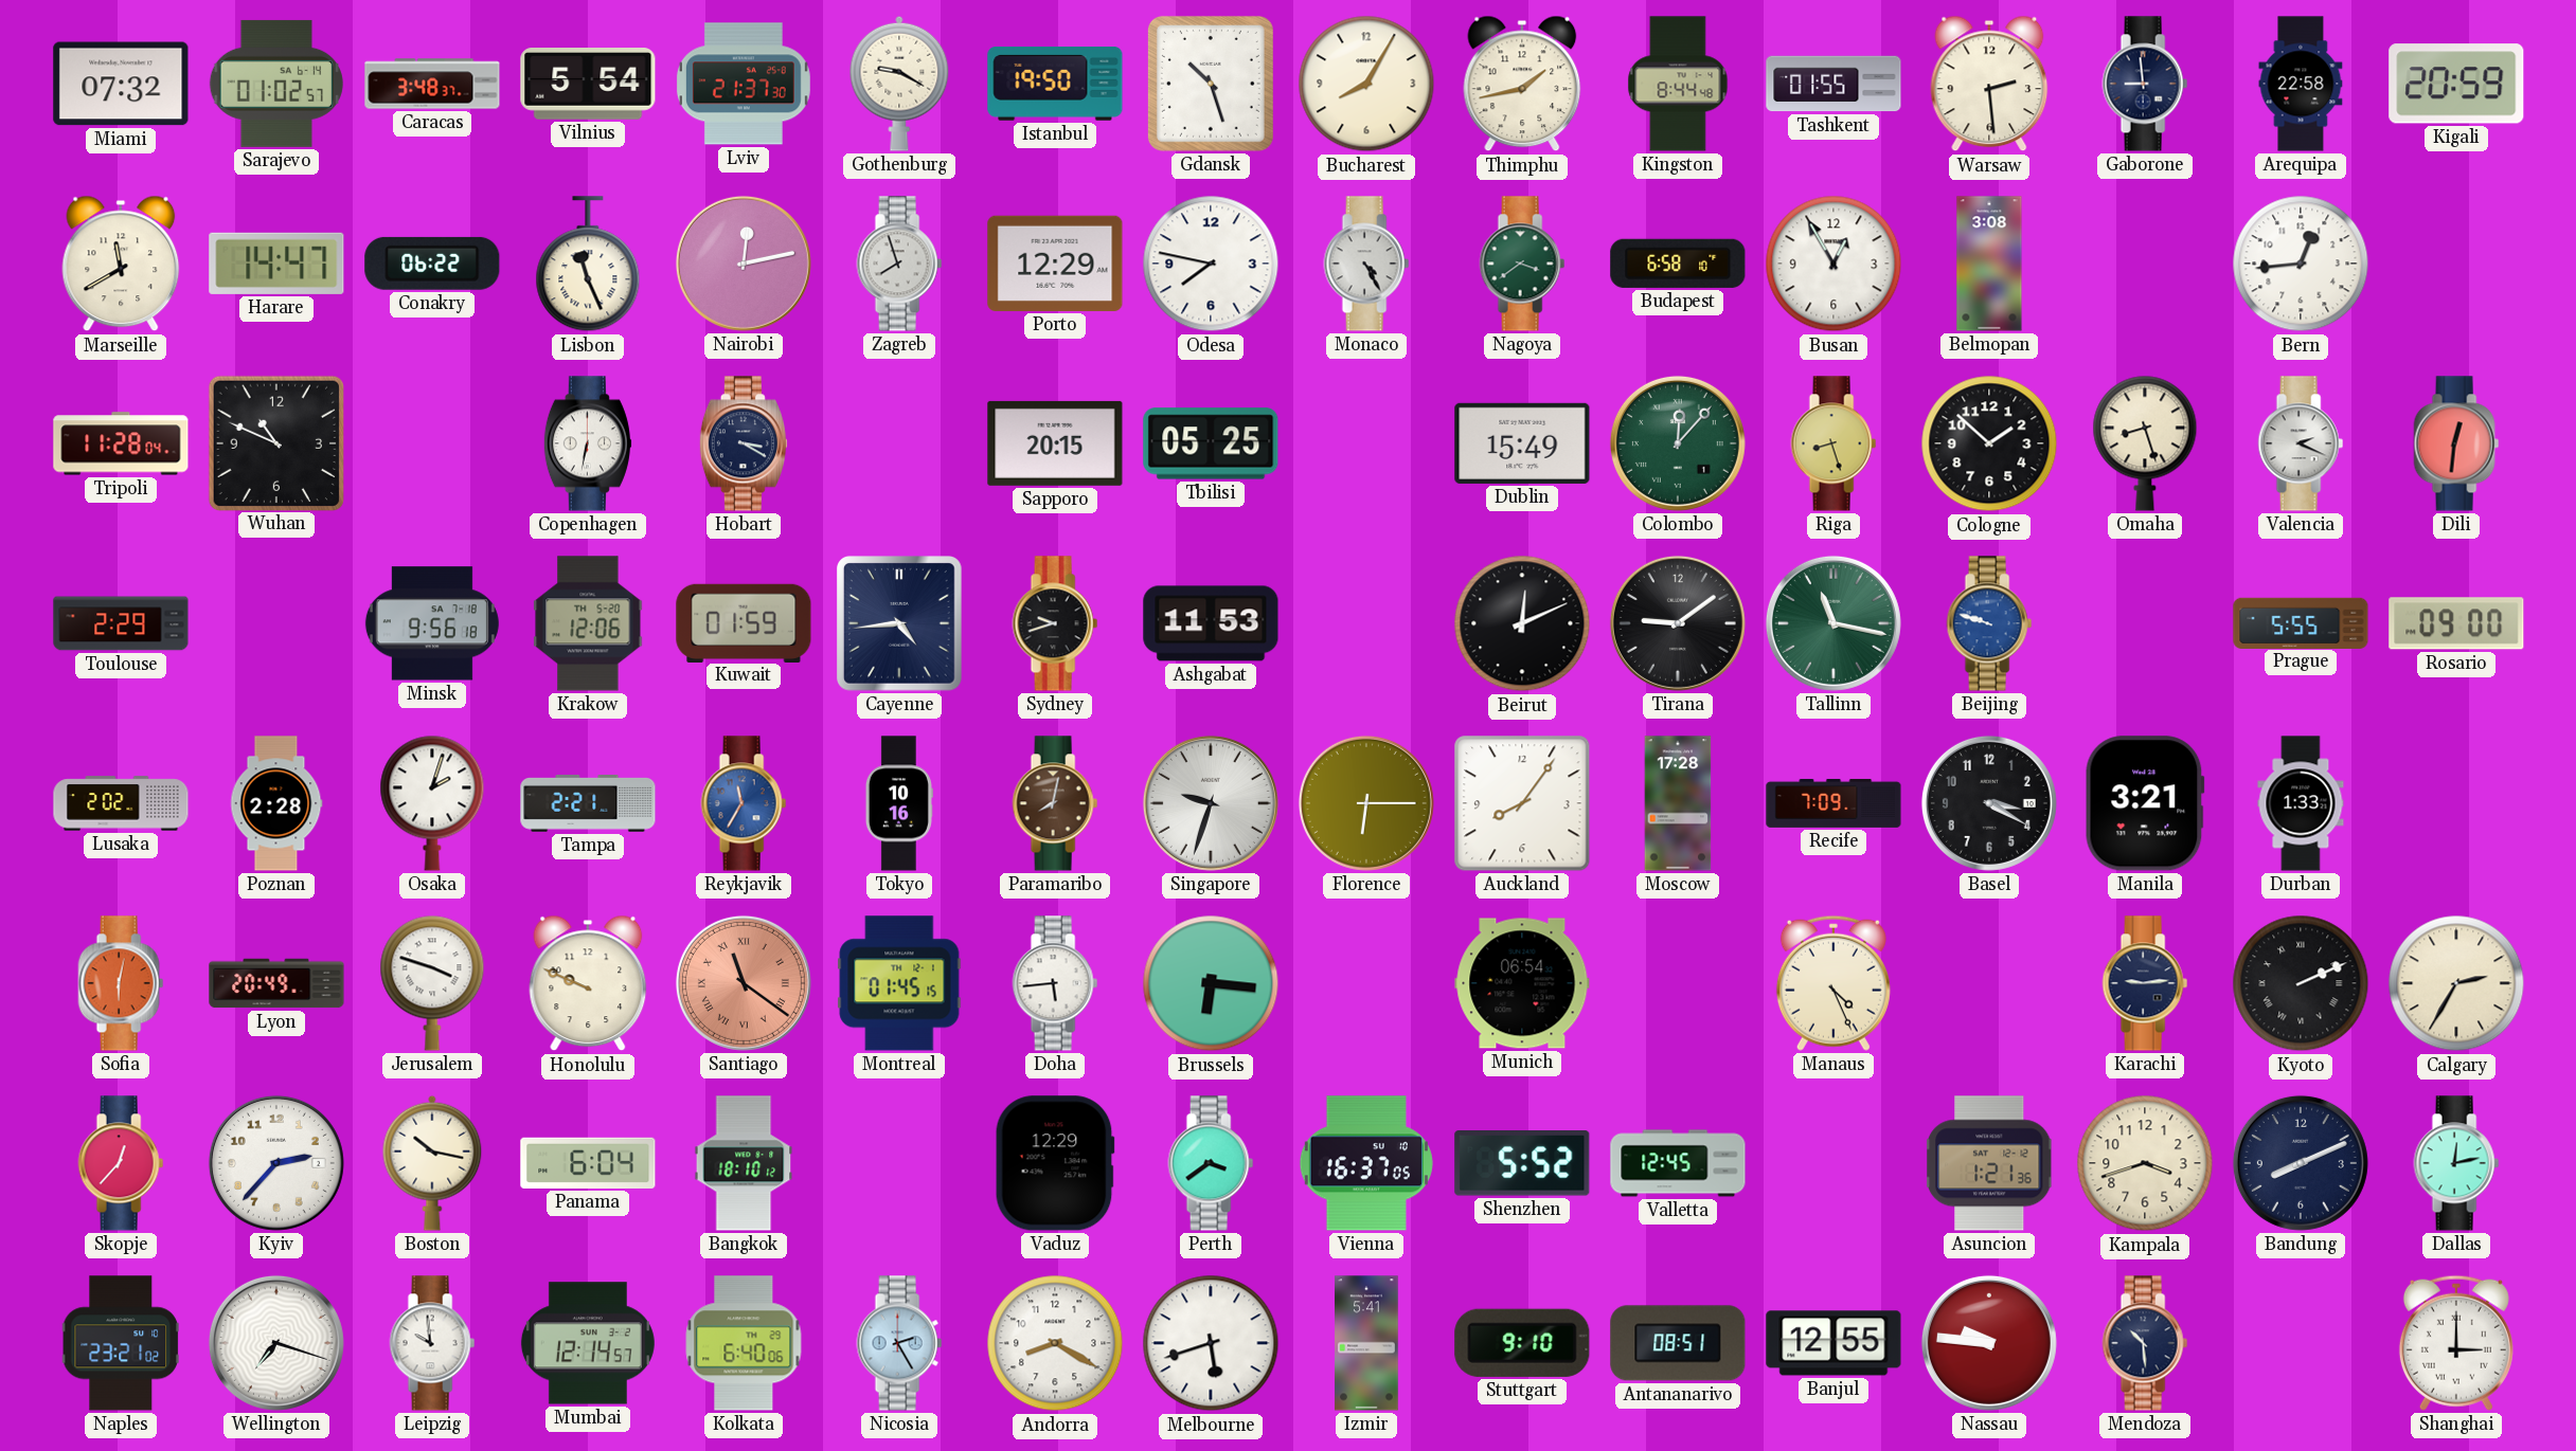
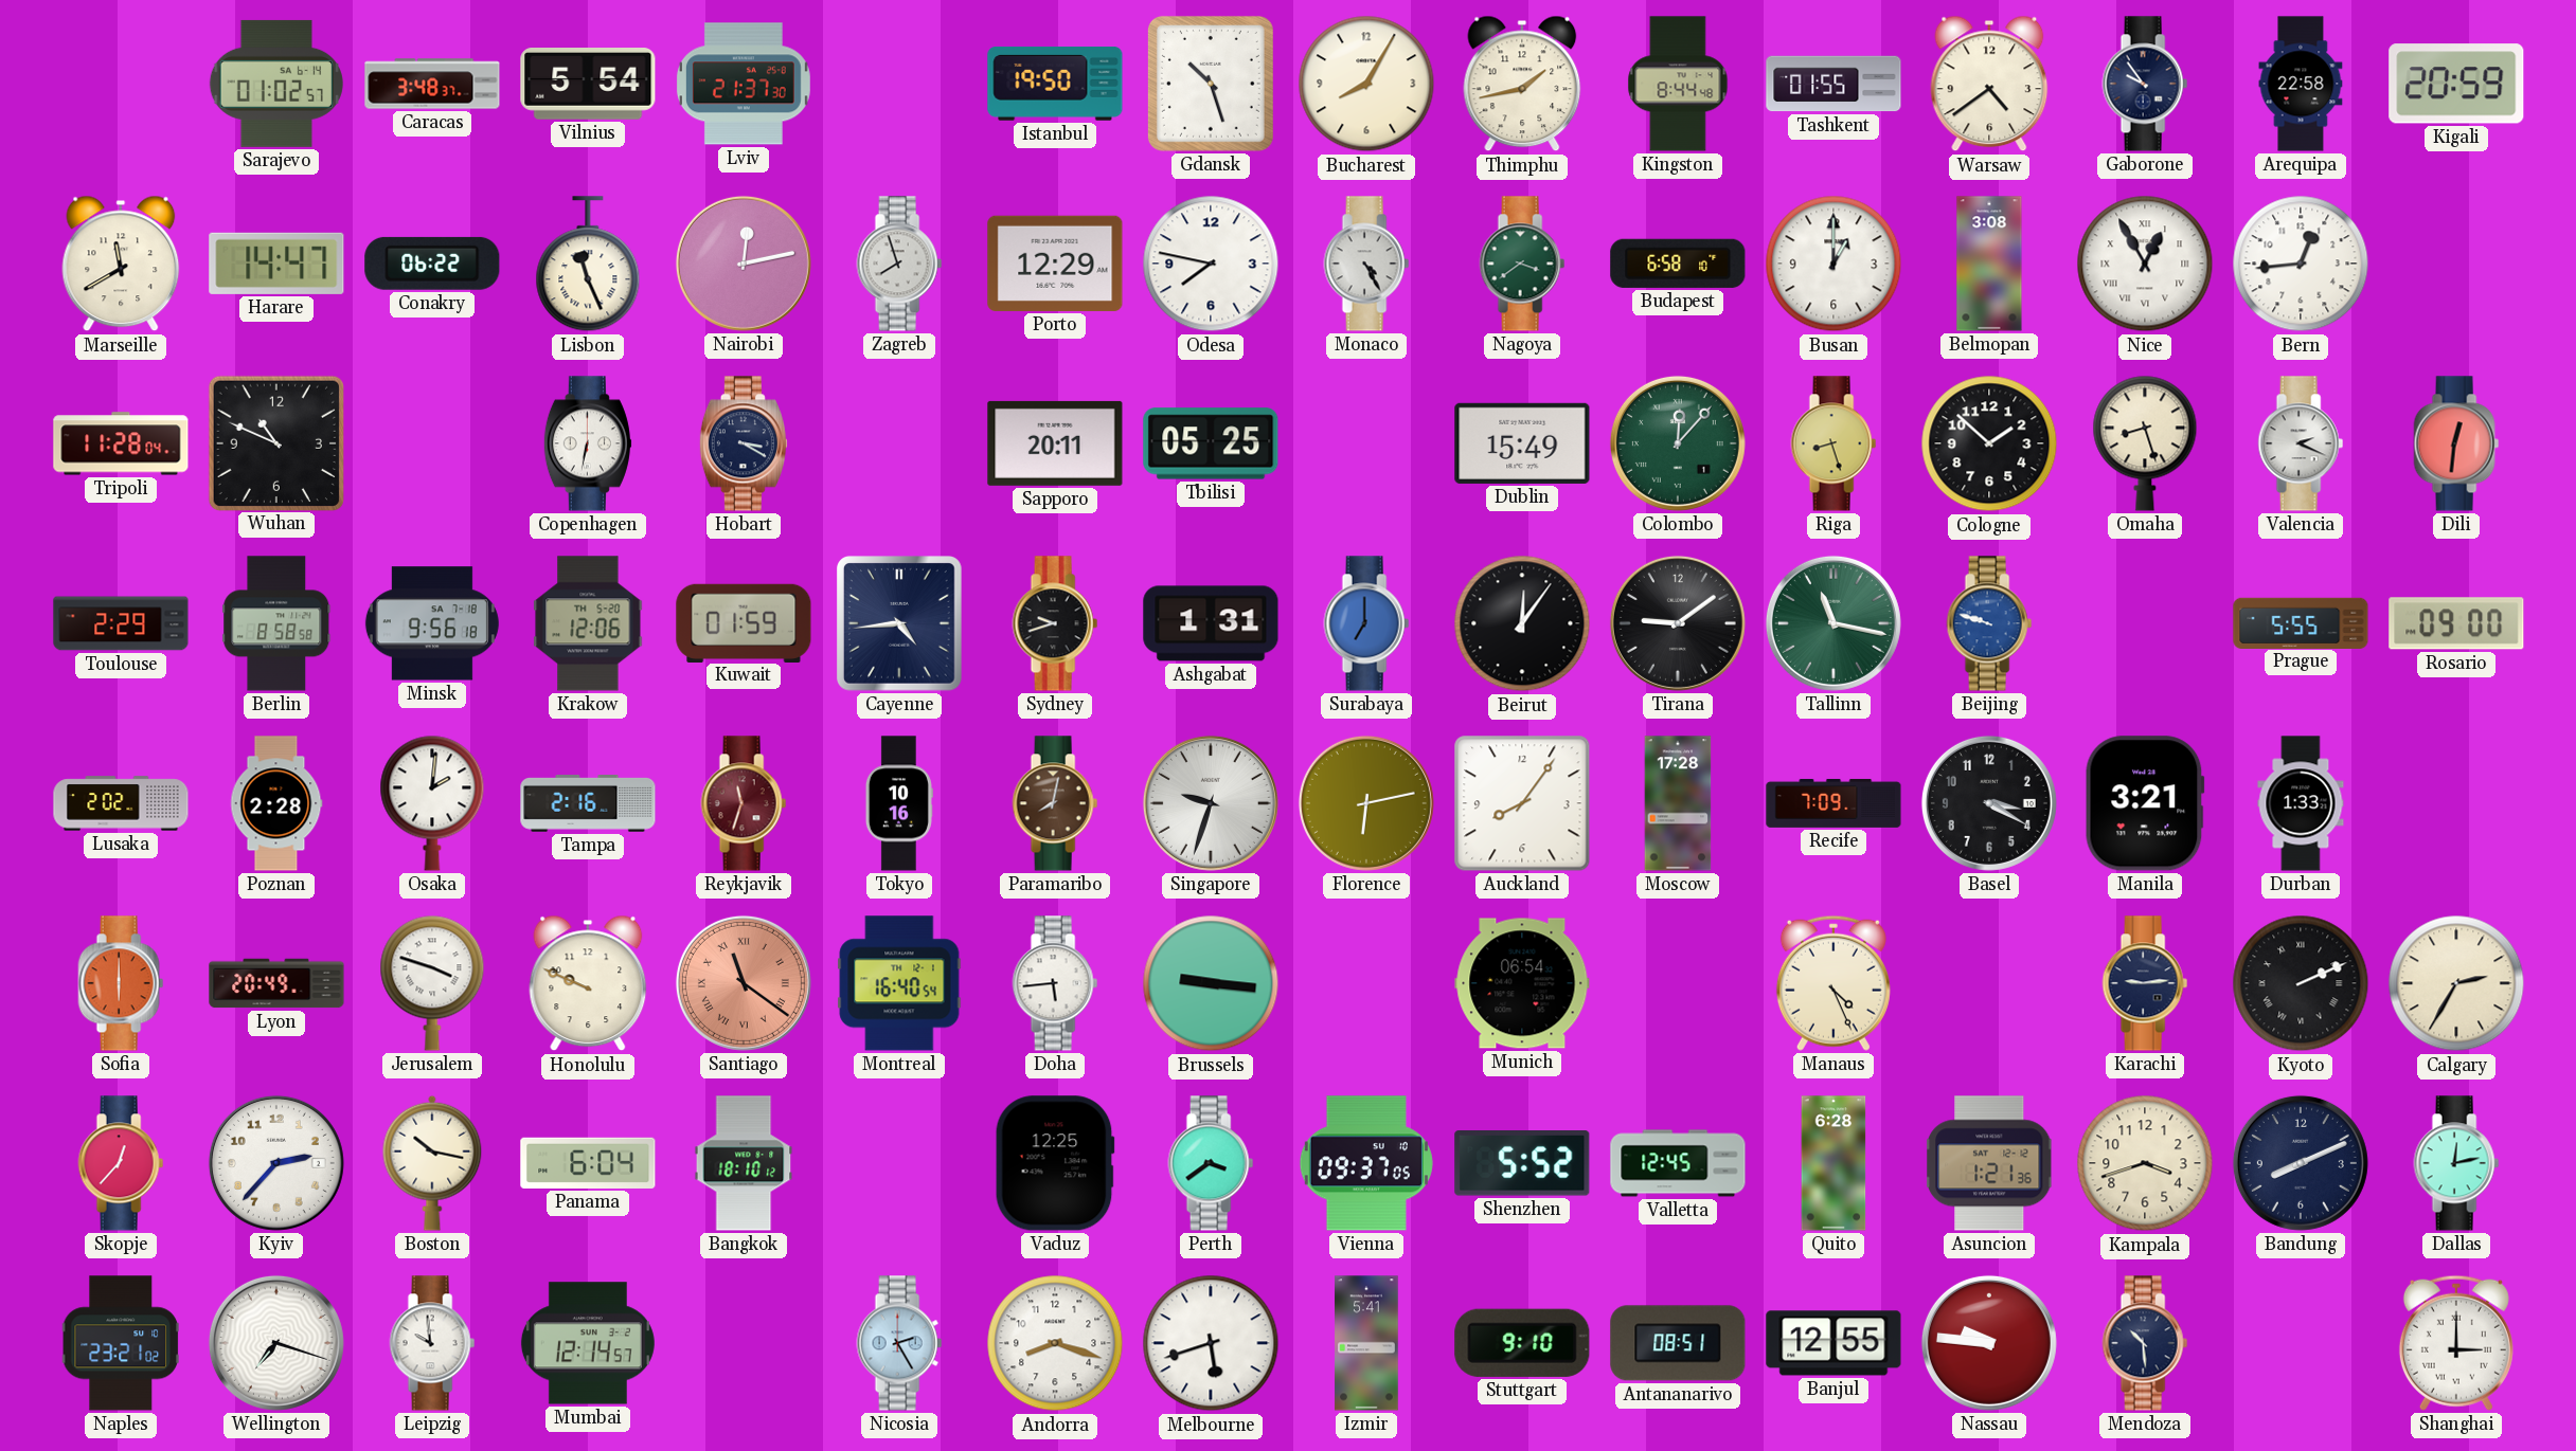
Miami: 07:32 -> none
Gothenburg: 9:20 -> none
Warsaw: 2:29 -> 4:39
Gaborone: 8:59 -> 9:54
Busan: 12:55 -> 1:00
Nice: none -> 12:55
Sapporo: 20:15 -> 20:11
Berlin: none -> 8:58
Ashgabat: 11:53 -> 1:31
Surabaya: none -> 7:00
Beirut: 12:11 -> 12:06
Osaka: 2:03 -> 2:01
Tampa: 2:21 -> 2:16
Reykjavik: 11:35 -> 11:33
Reykjavik dial: blue -> burgundy
Florence: 6:15 -> 6:13
Sofia: 6:02 -> 6:00
Montreal: 01:45 -> 16:40
Brussels: 6:16 -> 9:16
Vaduz: 12:29 -> 12:25
Vienna: 16:37 -> 09:37
Quito: none -> 6:28
Kolkata: 6:40 -> none
Andorra: 8:20 -> 8:18
